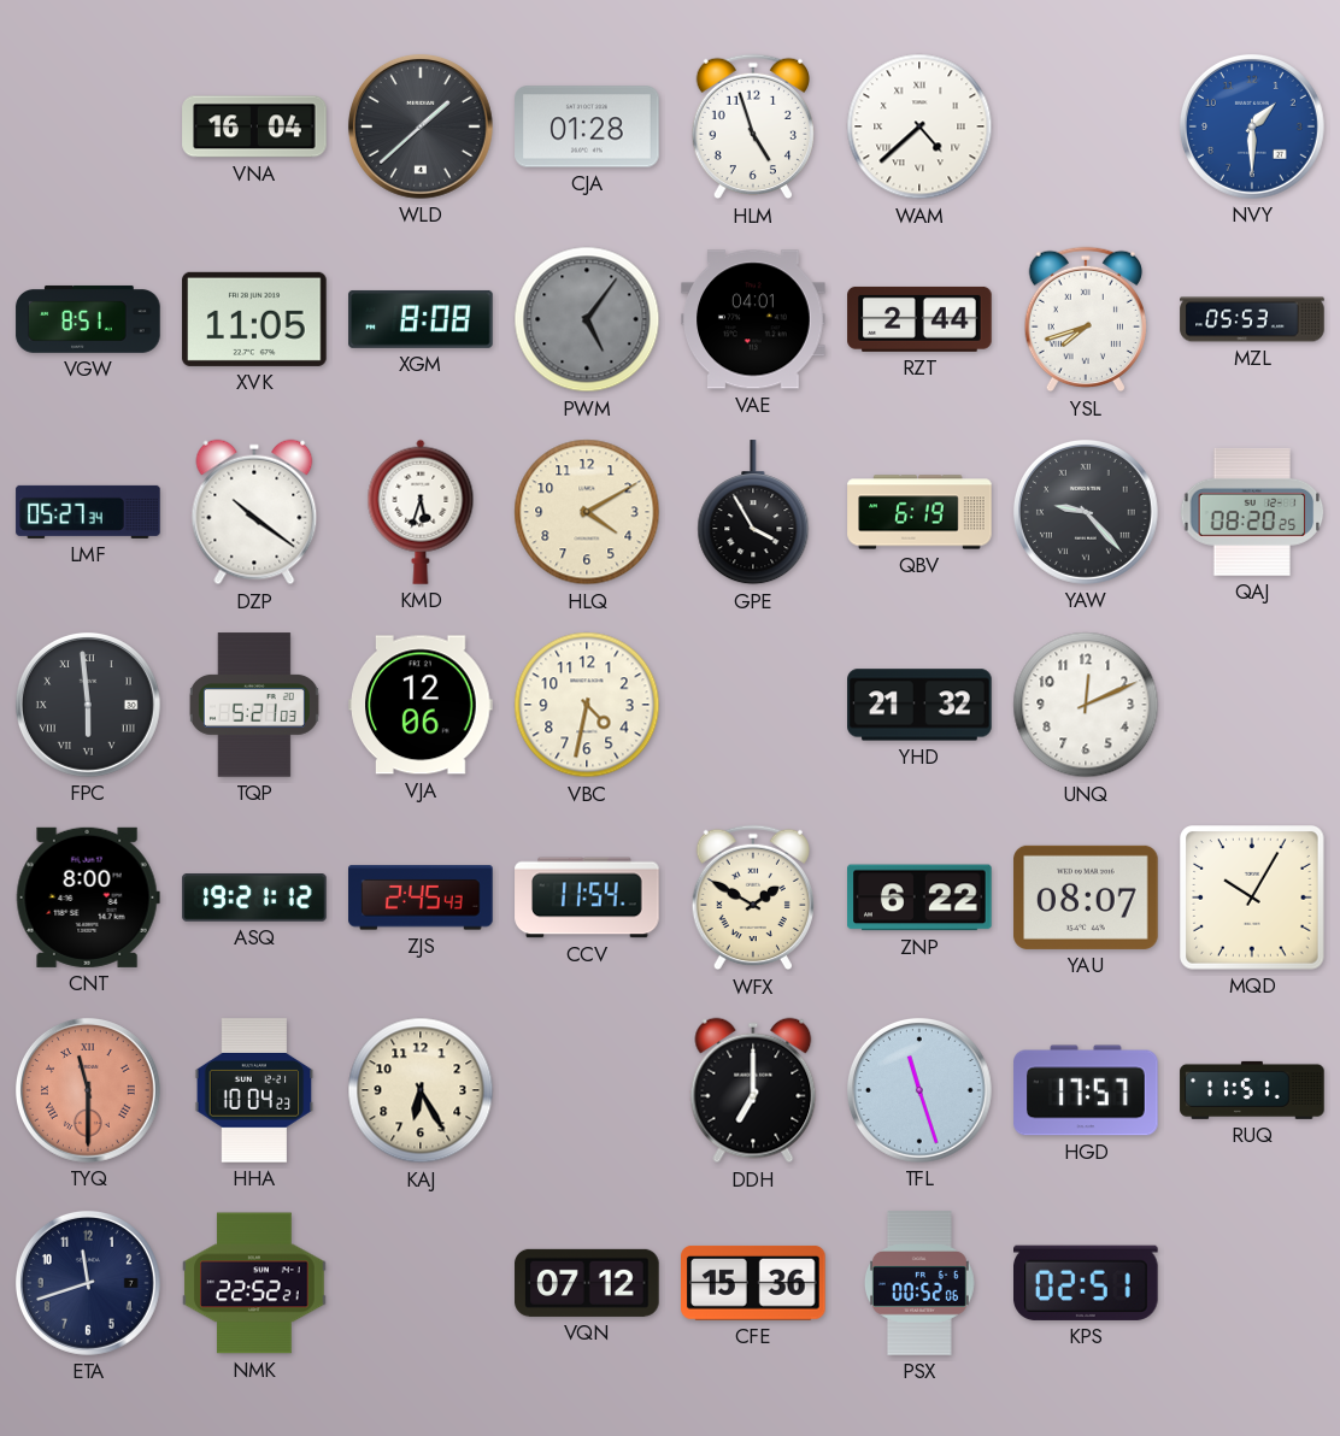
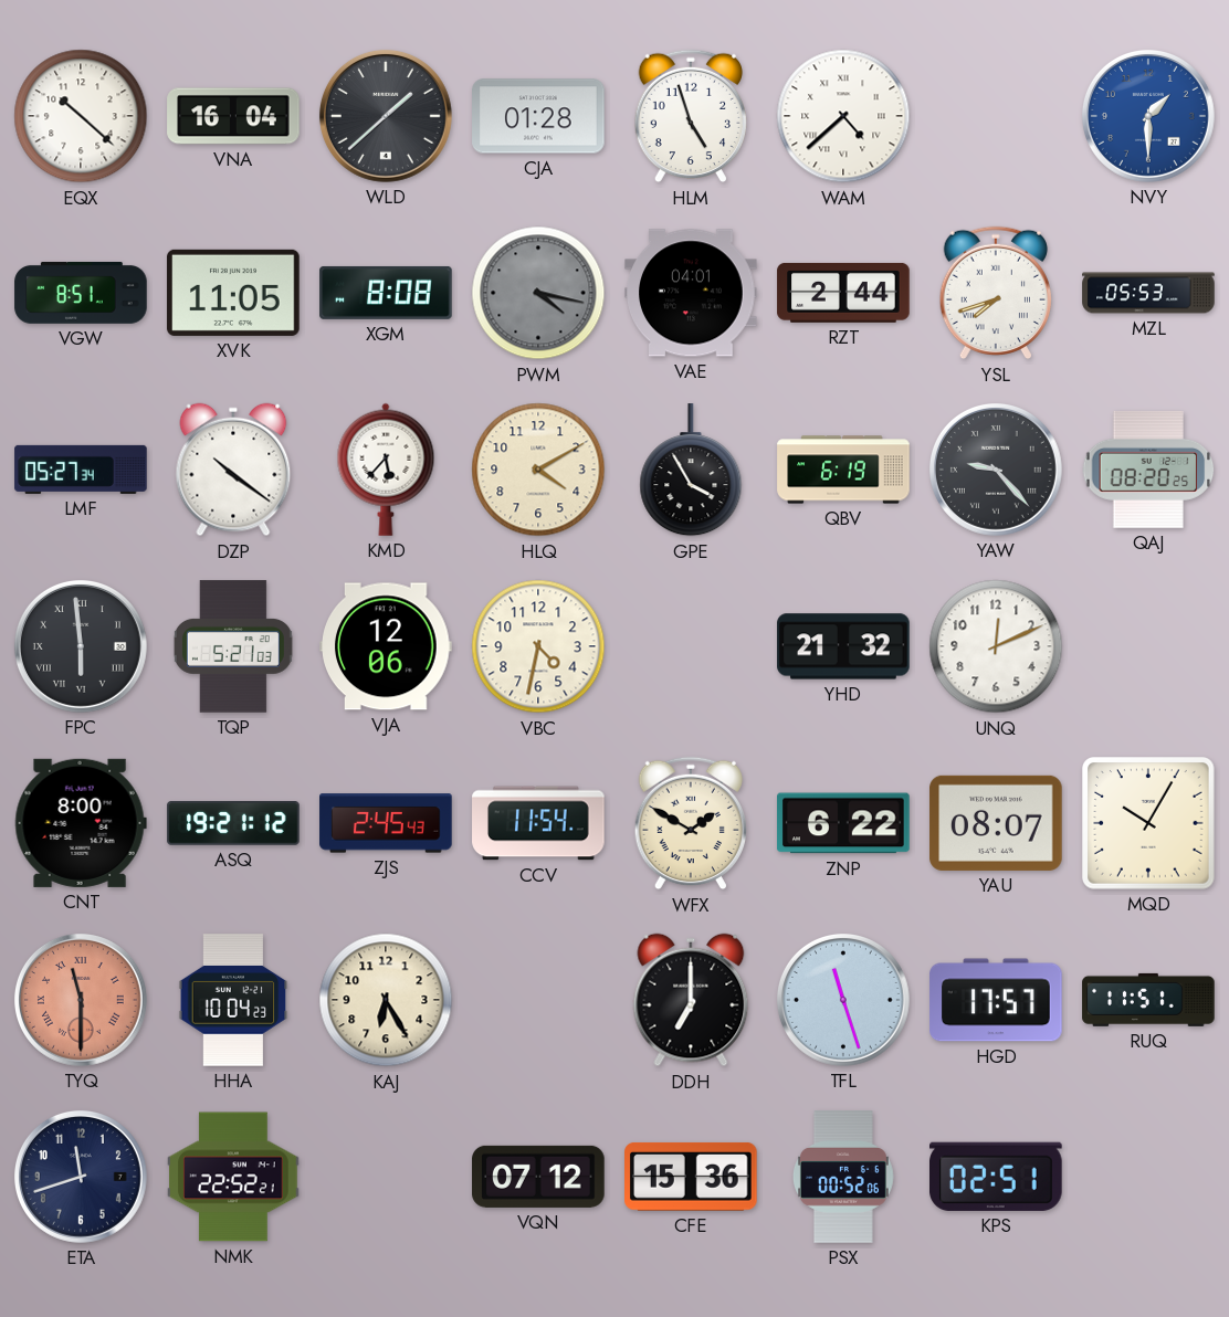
EQX: none -> 10:22
PWM: 5:06 -> 4:17
KMD: 5:33 -> 5:37
